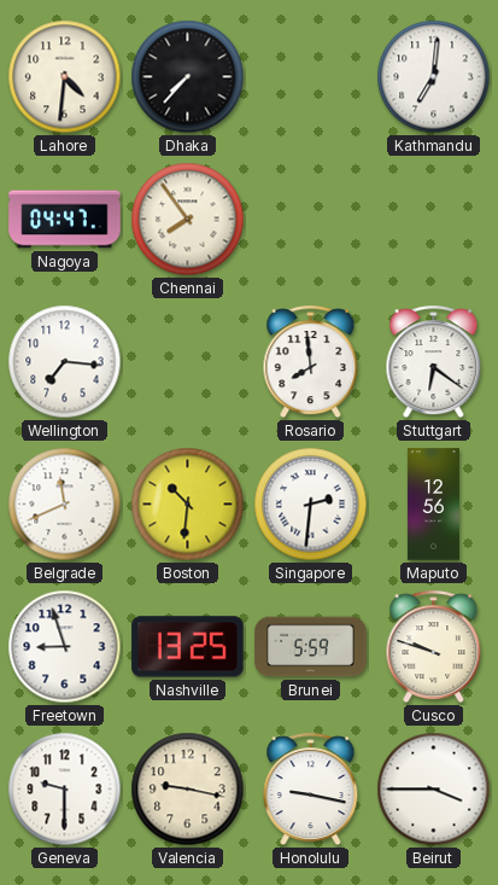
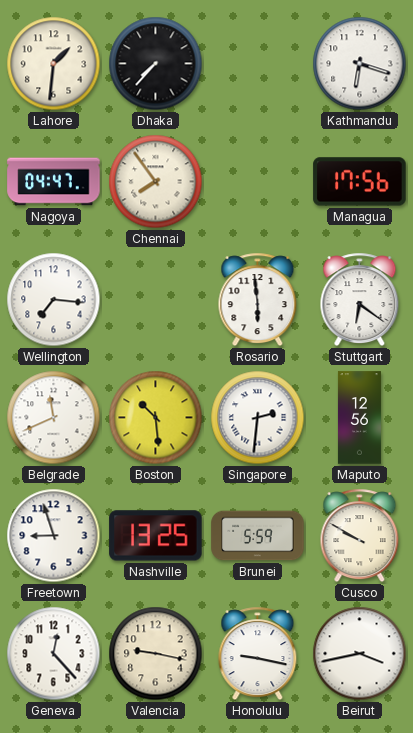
Lahore: 4:31 -> 1:31
Kathmandu: 7:01 -> 6:18
Managua: none -> 17:56
Rosario: 7:59 -> 5:59
Boston: 10:31 -> 10:29
Cusco: 9:48 -> 9:50
Geneva: 9:30 -> 12:23
Beirut: 3:45 -> 3:43
